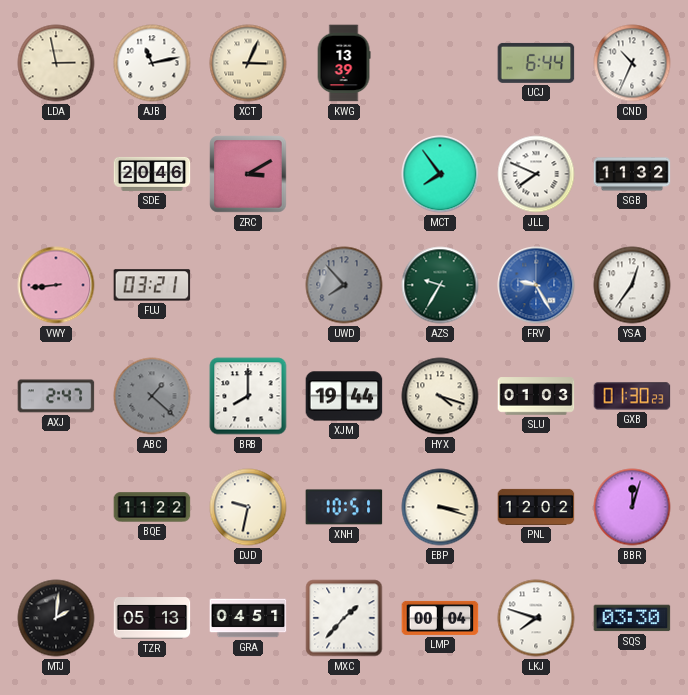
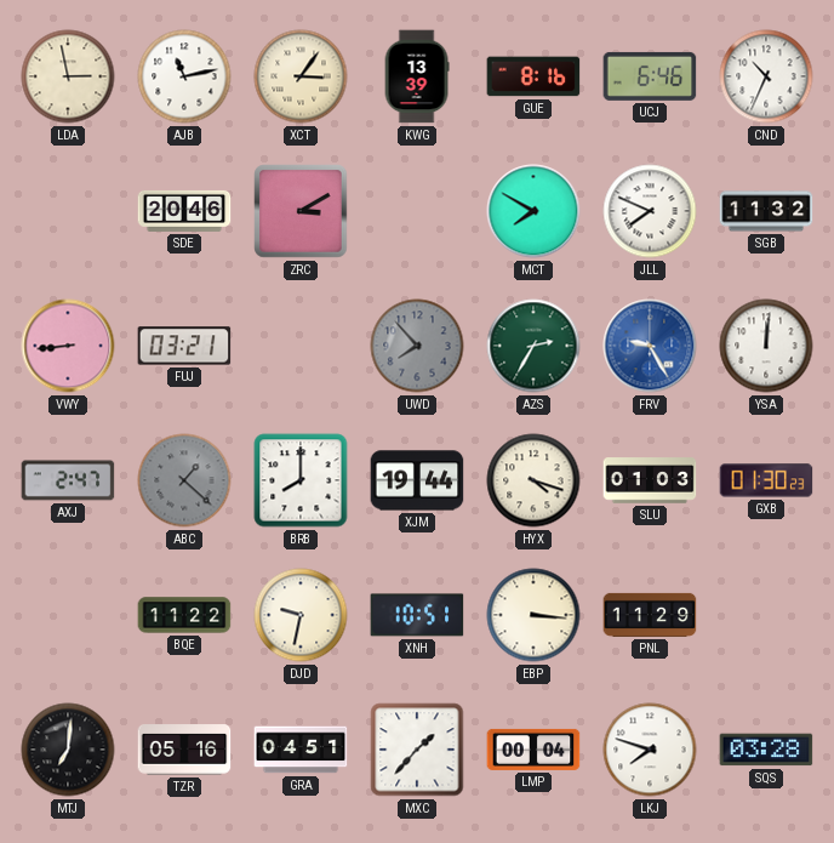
XCT: 3:04 -> 3:06
GUE: none -> 8:16
UCJ: 6:44 -> 6:46
MCT: 7:54 -> 7:50
AZS: 9:35 -> 2:35
YSA: 12:36 -> 12:01
EBP: 3:18 -> 3:16
PNL: 12:02 -> 11:29
BBR: 12:03 -> none
MTJ: 2:01 -> 7:01
TZR: 05:13 -> 05:16
SQS: 03:30 -> 03:28
